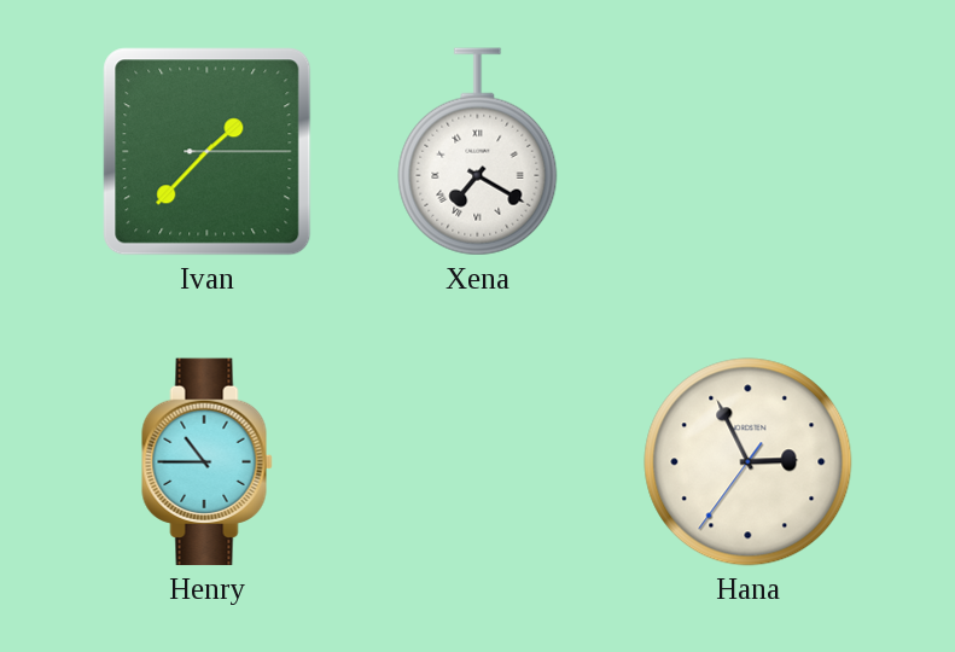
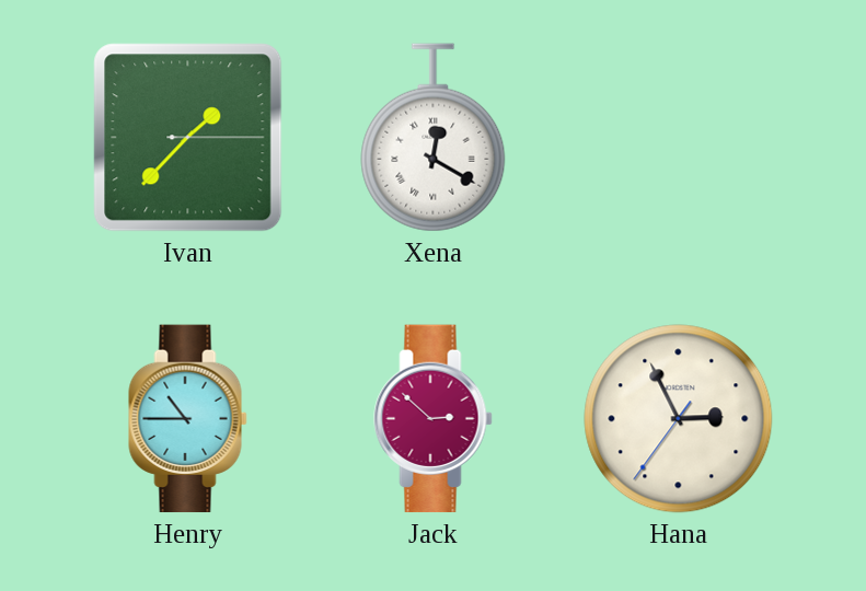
Xena: 7:20 -> 12:20
Jack: none -> 2:52
